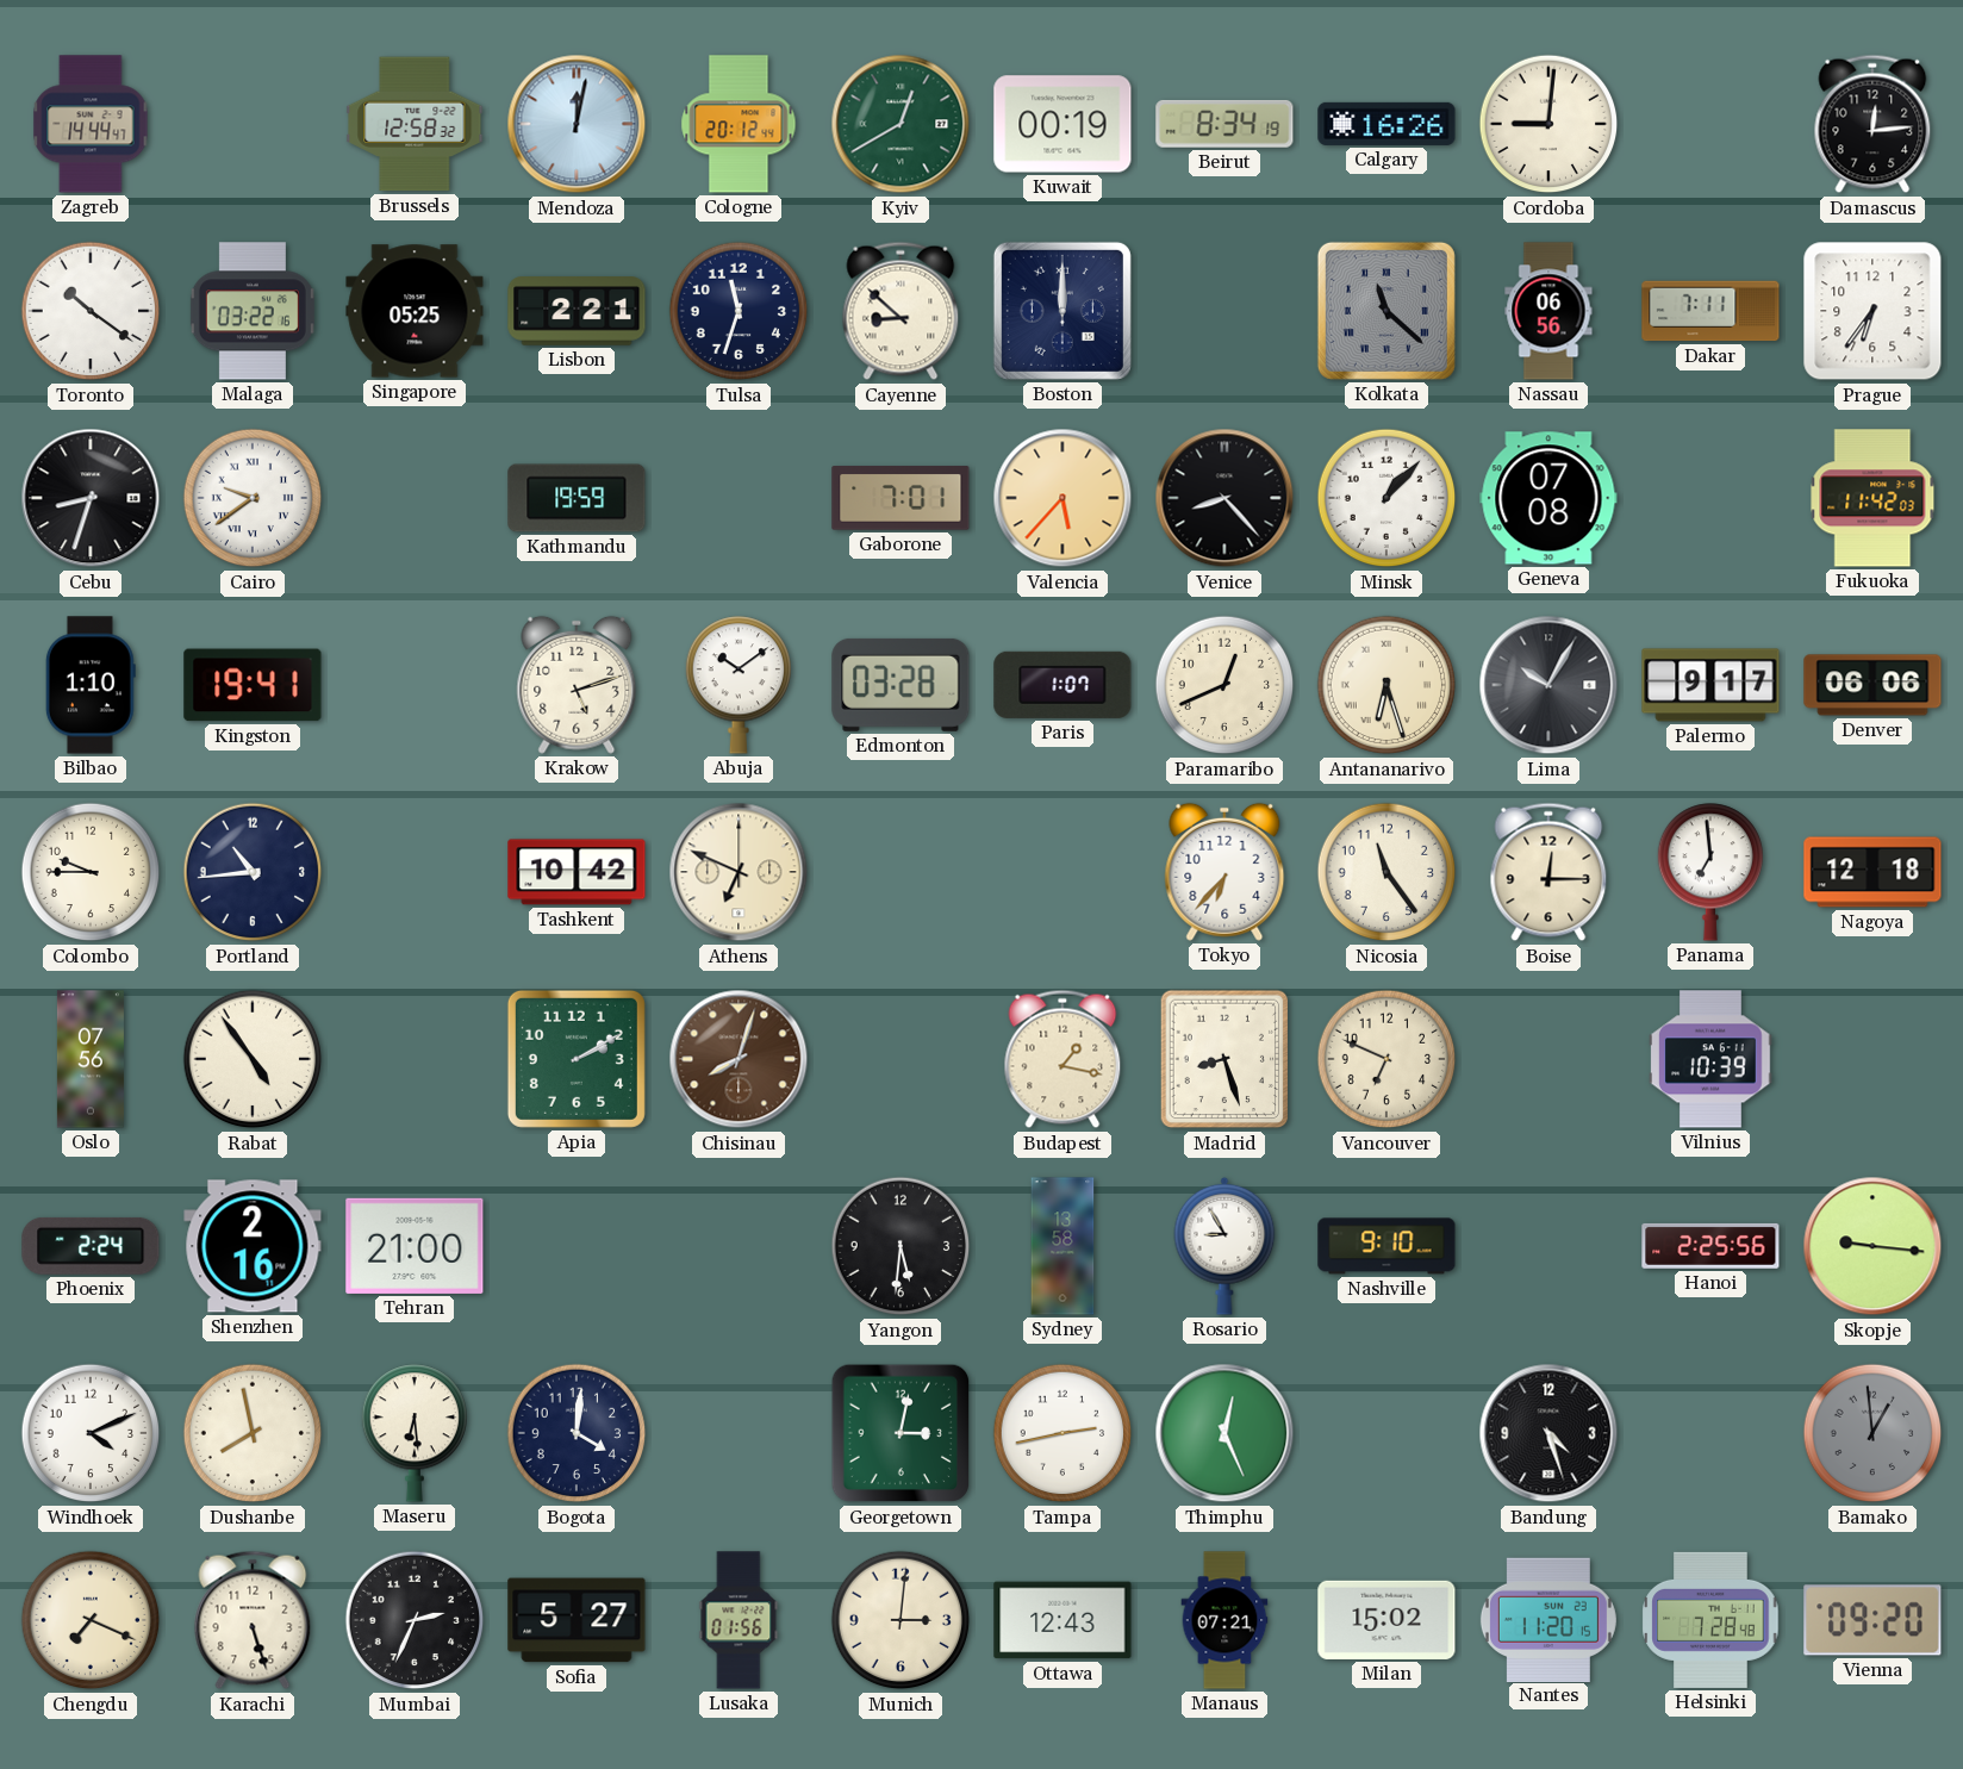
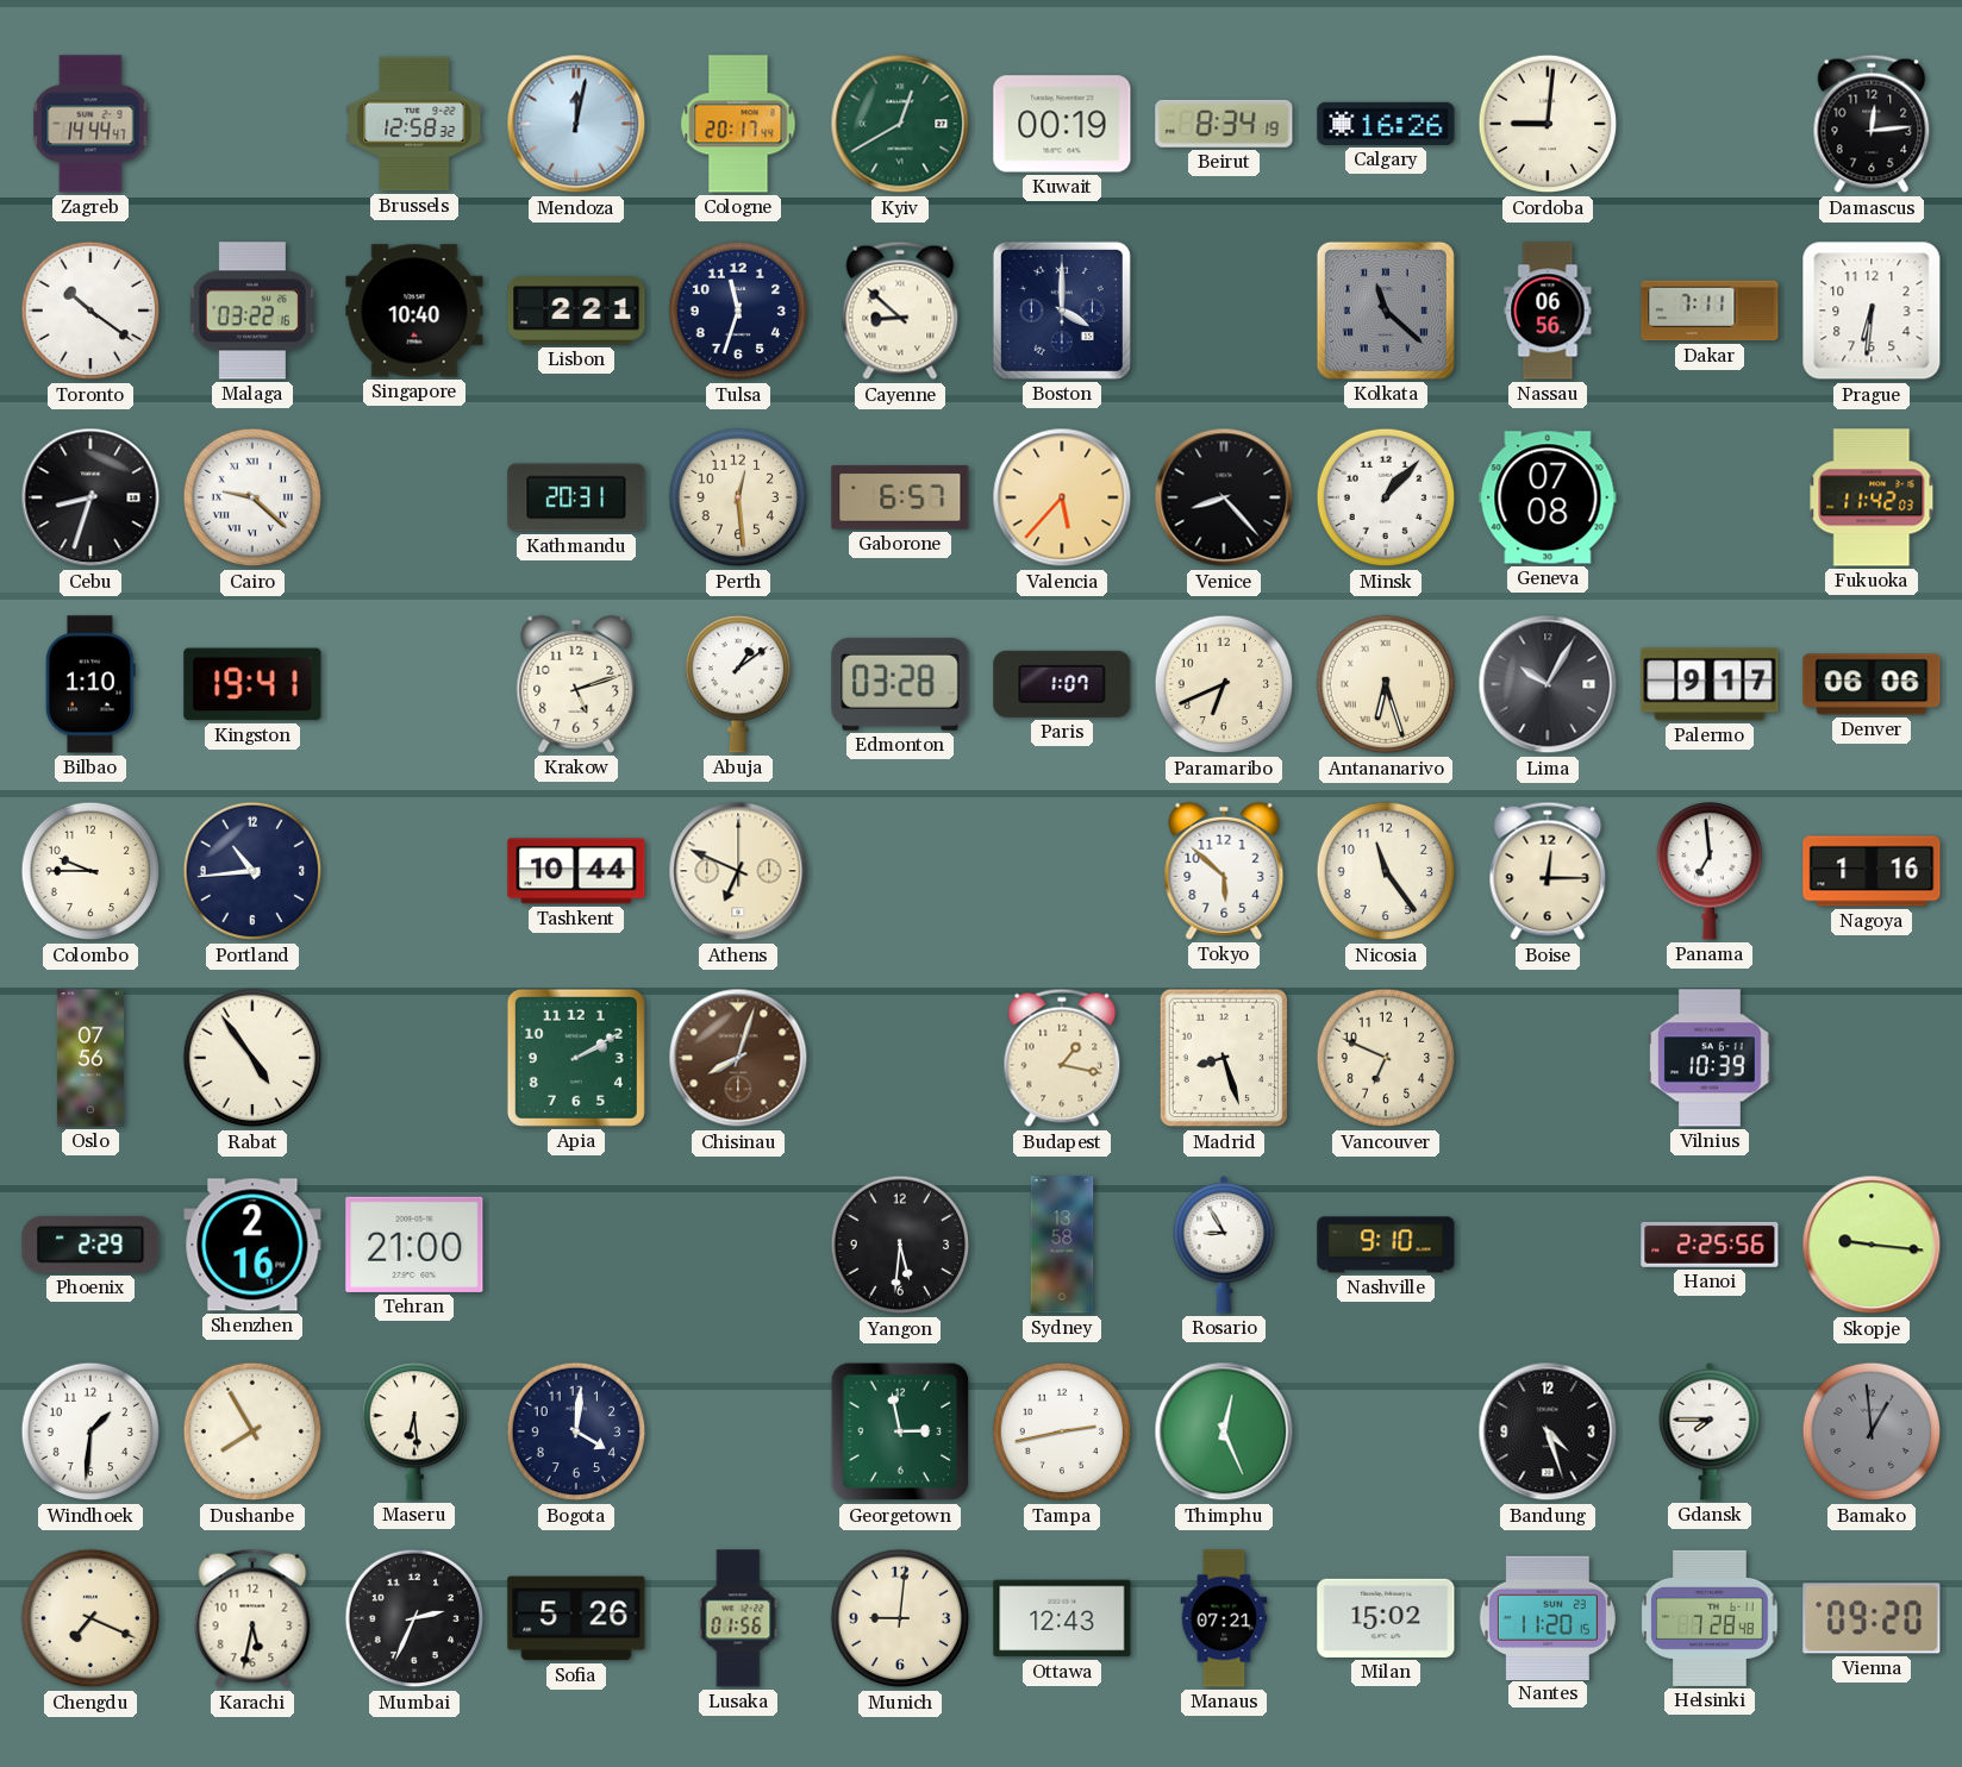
Cologne: 20:12 -> 20:17
Singapore: 05:25 -> 10:40
Boston: 12:00 -> 4:00
Prague: 6:36 -> 6:31
Cairo: 9:39 -> 9:22
Kathmandu: 19:59 -> 20:31
Perth: none -> 12:29
Gaborone: 7:01 -> 6:57
Abuja: 10:09 -> 1:09
Paramaribo: 12:41 -> 6:41
Tashkent: 10:42 -> 10:44
Tokyo: 6:37 -> 5:52
Nagoya: 12:18 -> 1:16
Phoenix: 2:24 -> 2:29
Windhoek: 4:11 -> 1:31
Dushanbe: 7:58 -> 7:55
Georgetown: 3:02 -> 2:58
Gdansk: none -> 7:45
Karachi: 5:27 -> 5:32
Sofia: 5:27 -> 5:26
Munich: 3:01 -> 9:01
